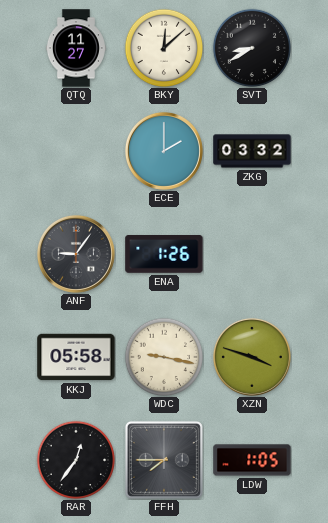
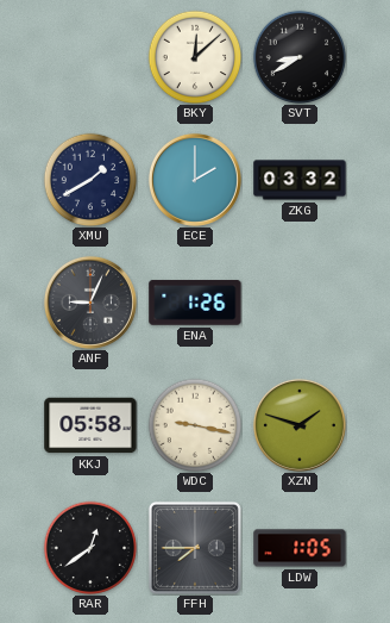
QTQ: 11:27 -> none
XMU: none -> 1:40
ANF: 9:06 -> 9:04
XZN: 3:48 -> 1:48
RAR: 12:36 -> 12:39
